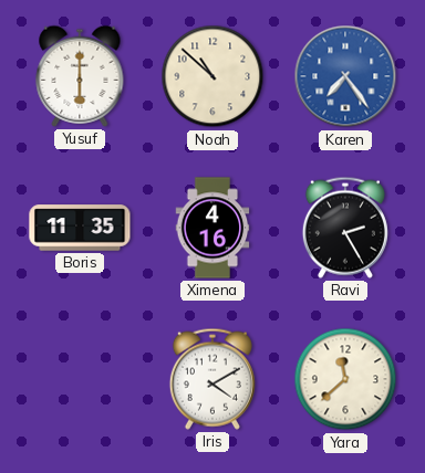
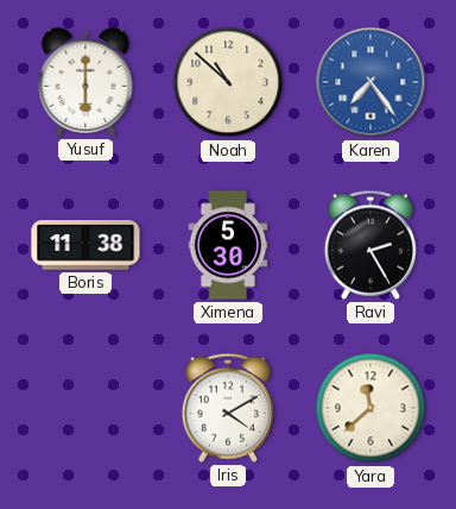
Boris: 11:35 -> 11:38
Ximena: 4:16 -> 5:30
